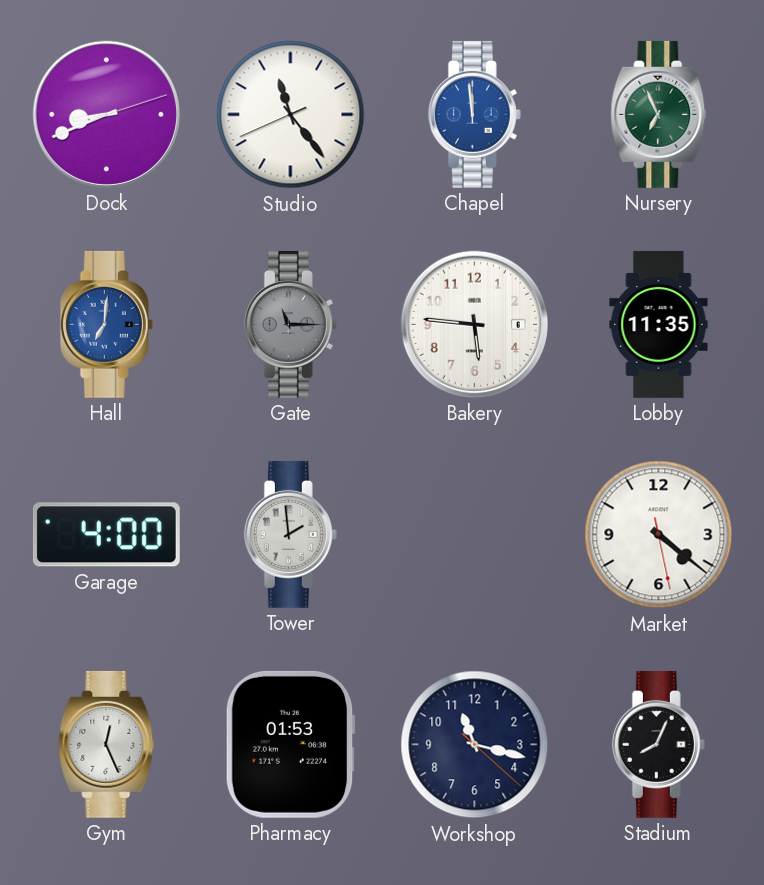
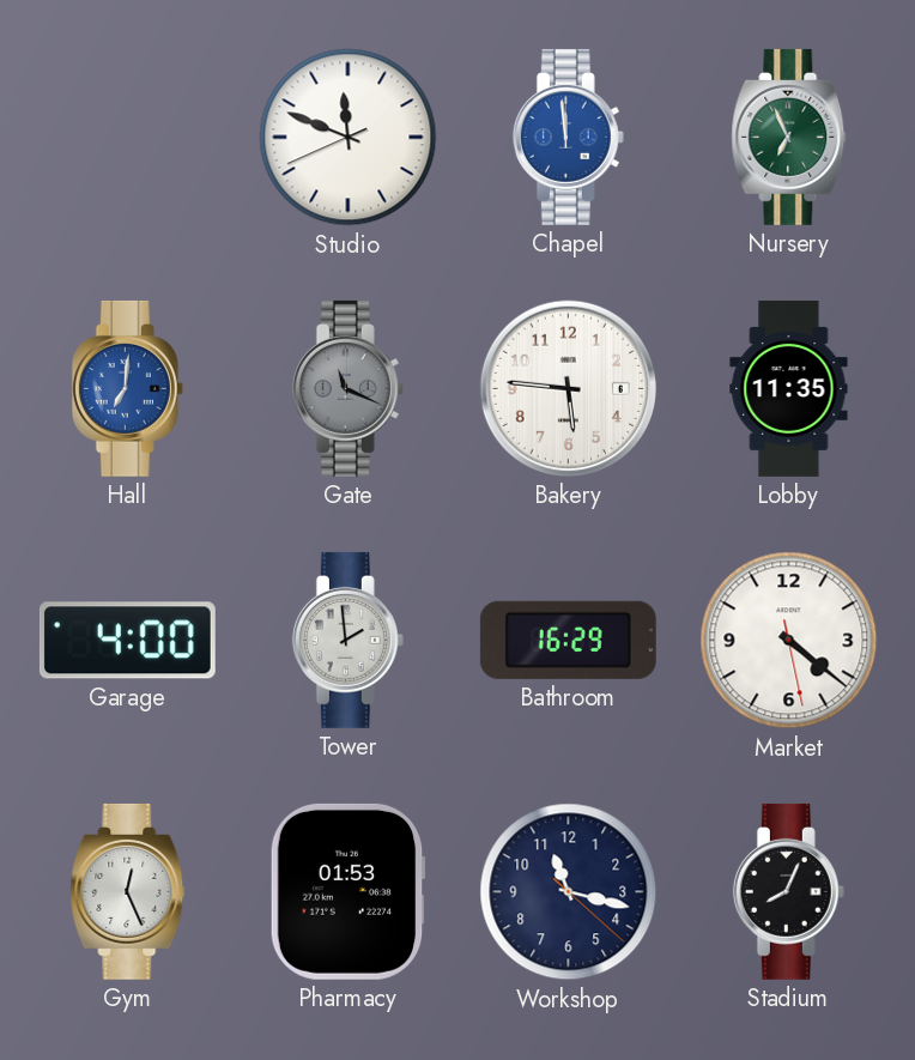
Dock: 8:41 -> none
Studio: 11:23 -> 11:48
Gate: 11:15 -> 11:19
Bathroom: none -> 16:29
